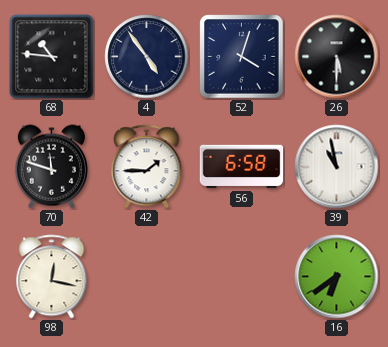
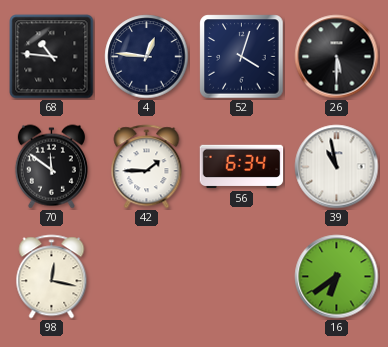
4: 4:54 -> 12:46
70: 11:48 -> 11:51
56: 6:58 -> 6:34
